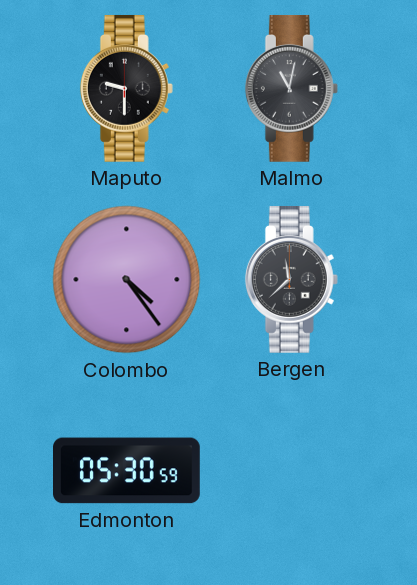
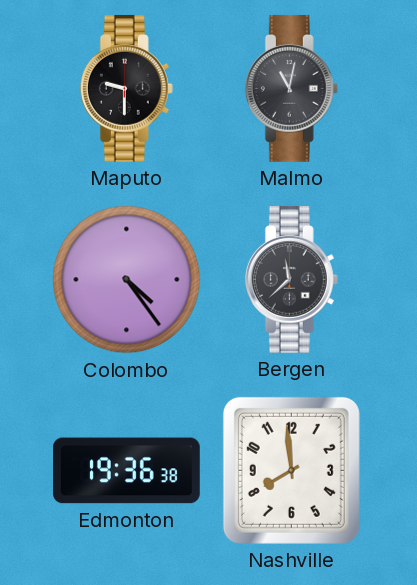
Edmonton: 05:30 -> 19:36
Nashville: none -> 7:59
